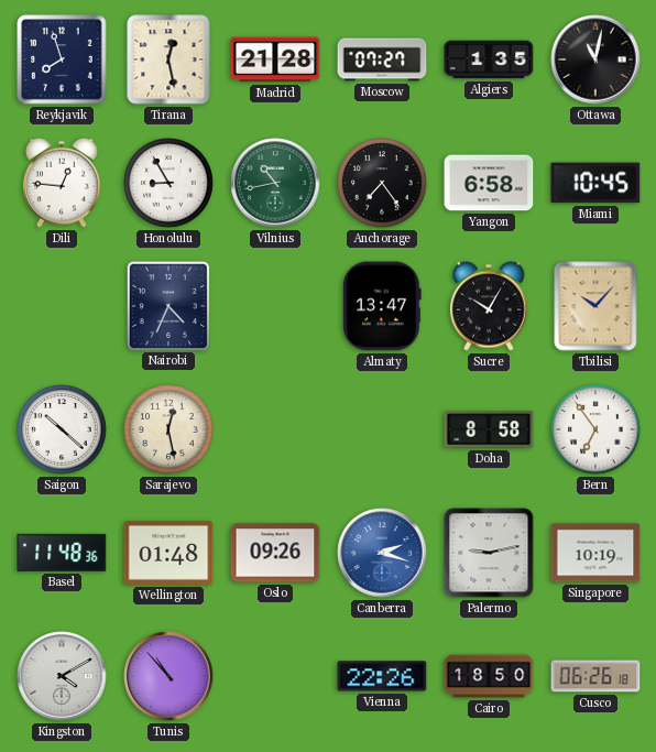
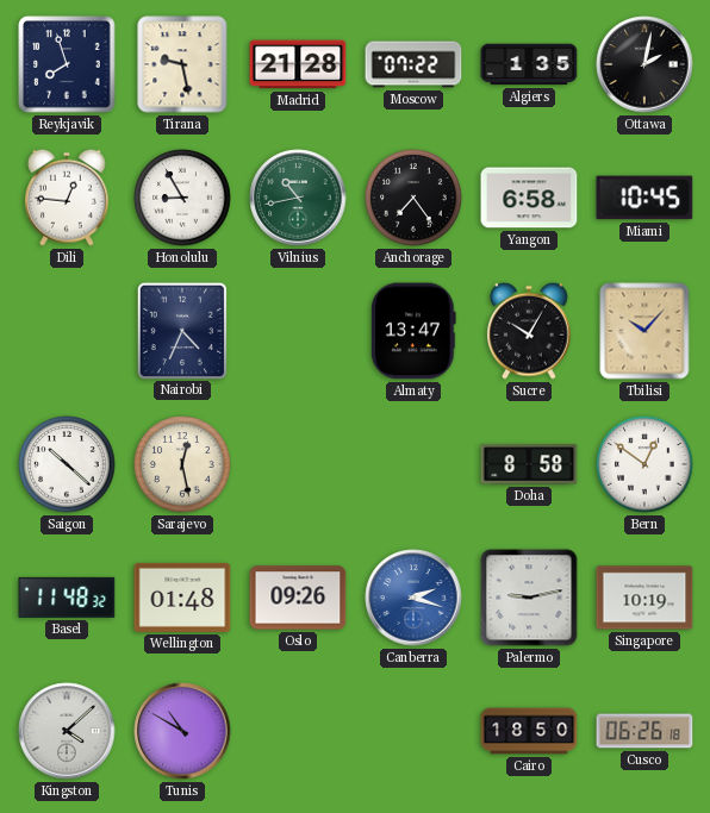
Tirana: 12:28 -> 9:28
Moscow: 07:27 -> 07:22
Ottawa: 11:02 -> 2:02
Bern: 6:54 -> 12:51
Basel: 11:48:36 -> 11:48:32
Kingston: 4:10 -> 4:08
Tunis: 10:53 -> 10:50
Vienna: 22:26 -> none
